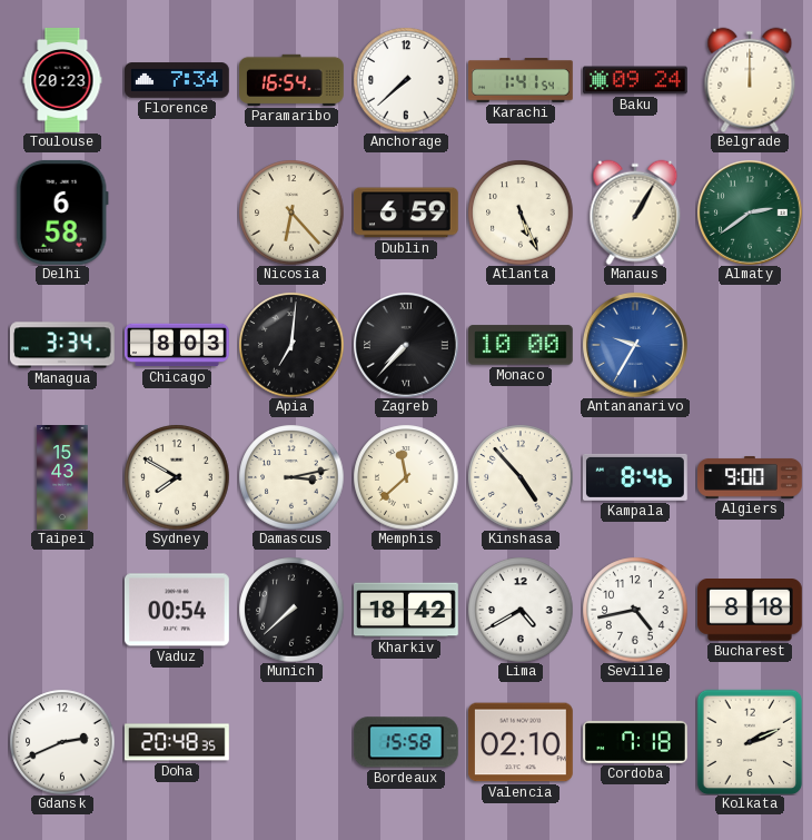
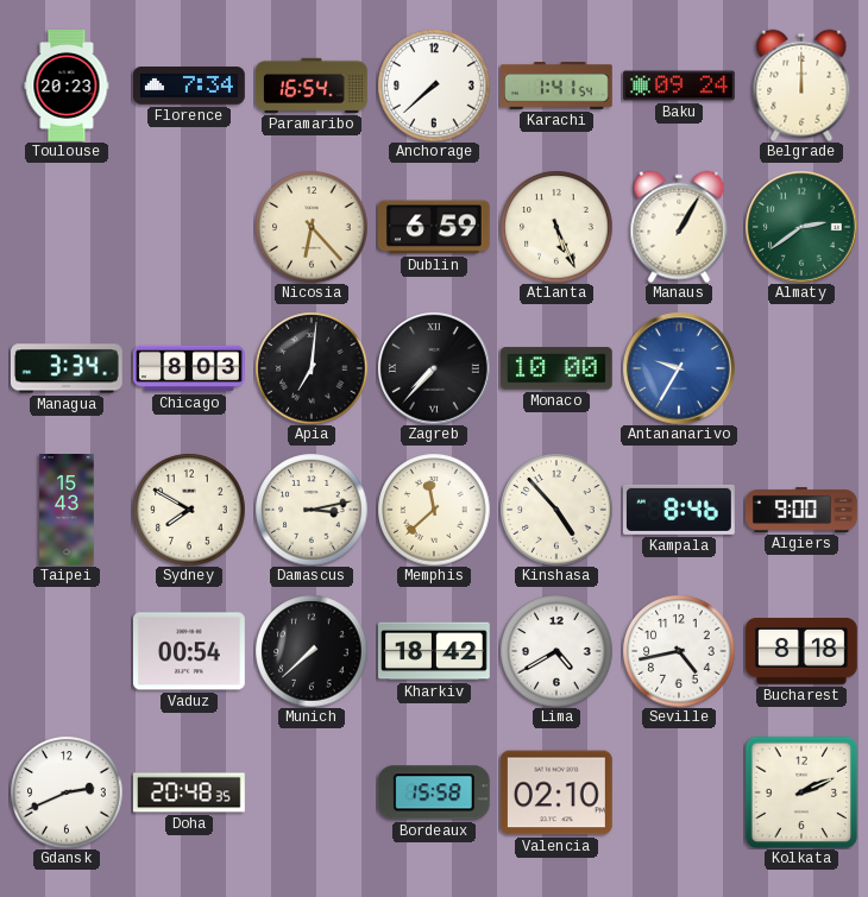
Delhi: 6:58 -> none
Cordoba: 7:18 -> none
